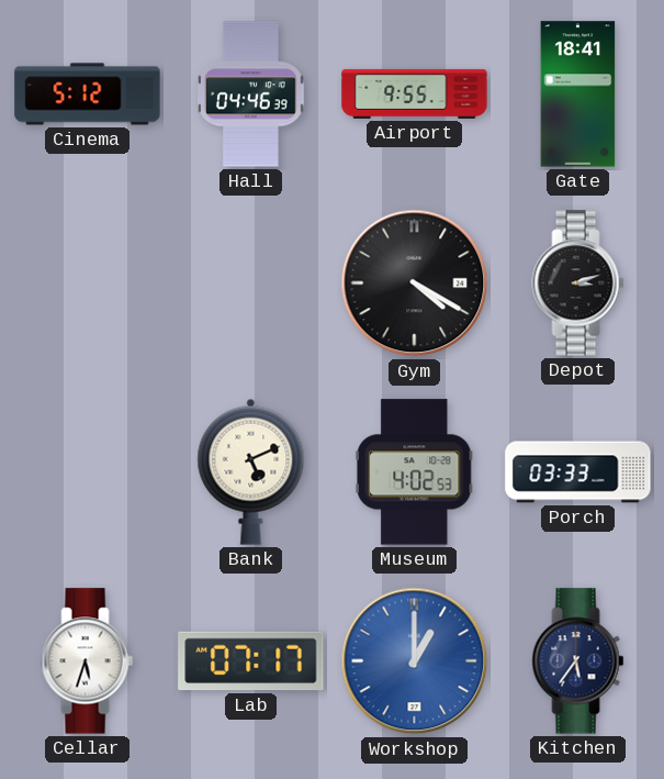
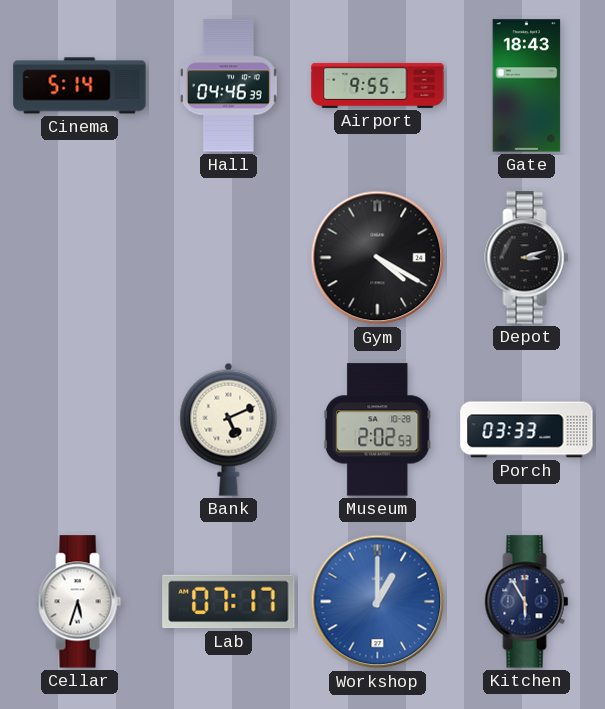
Cinema: 5:12 -> 5:14
Gate: 18:41 -> 18:43
Museum: 4:02 -> 2:02
Kitchen: 5:36 -> 5:55
